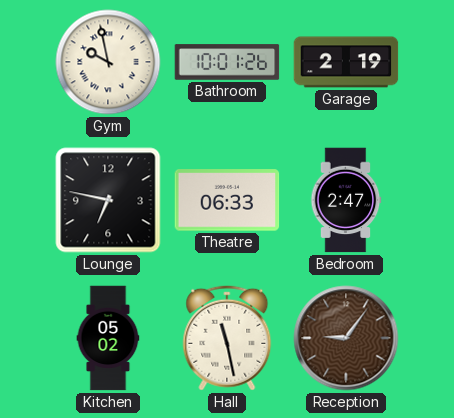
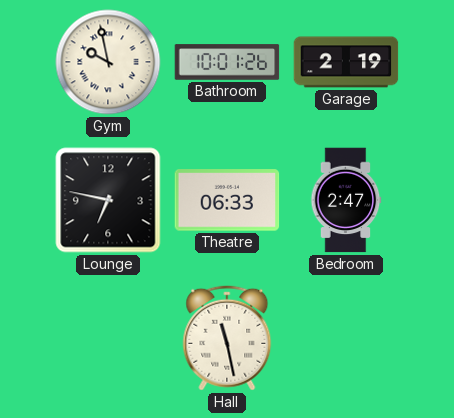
Kitchen: 05:02 -> none
Reception: 9:06 -> none
